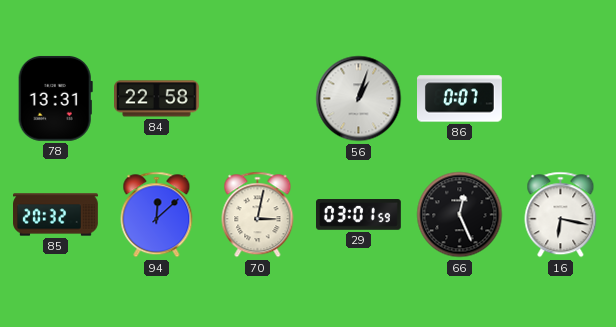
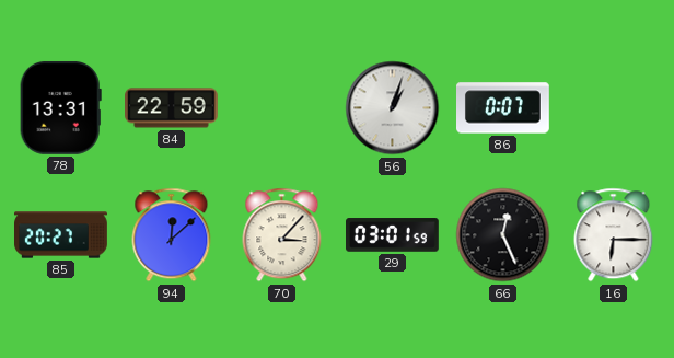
84: 22:58 -> 22:59
85: 20:32 -> 20:27
70: 3:02 -> 3:07
16: 6:17 -> 6:15
